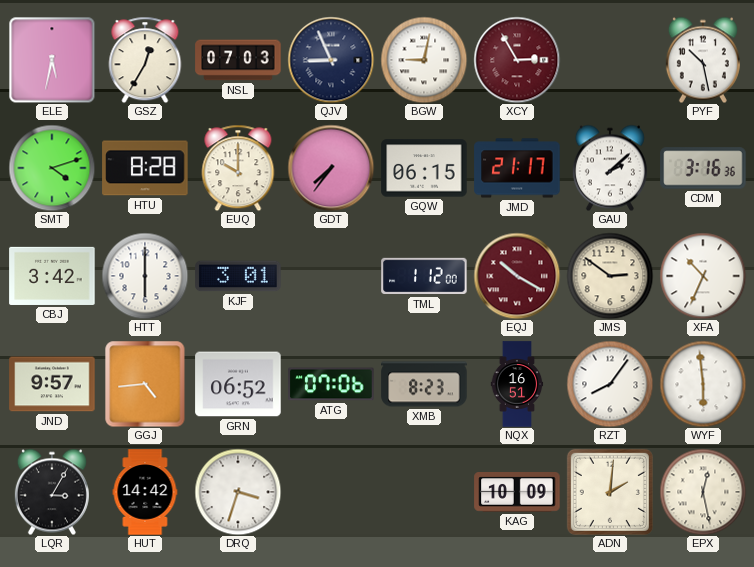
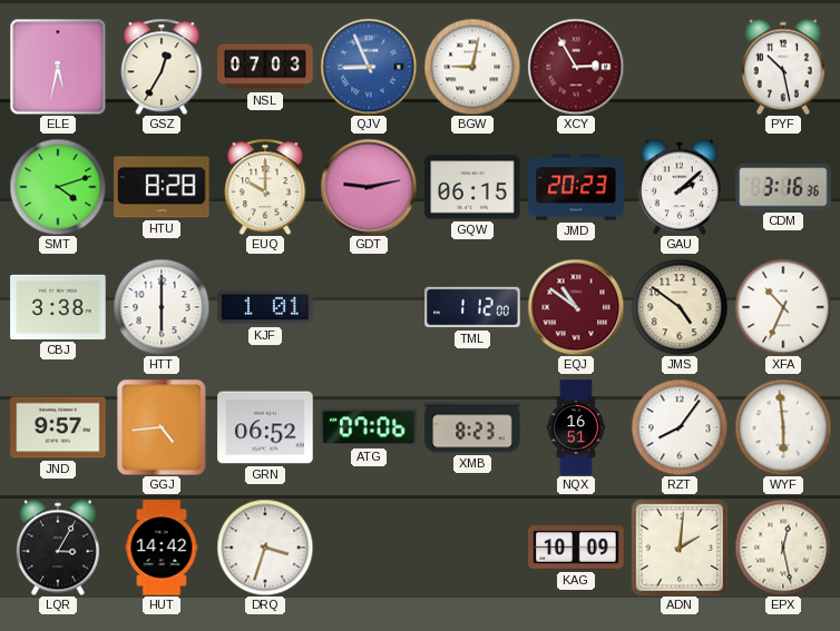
QJV dial: navy -> blue
GDT: 7:36 -> 9:13
JMD: 21:17 -> 20:23
CBJ: 3:42 -> 3:38
KJF: 3:01 -> 1:01
EQJ: 10:20 -> 10:51
JMS: 2:51 -> 4:51
